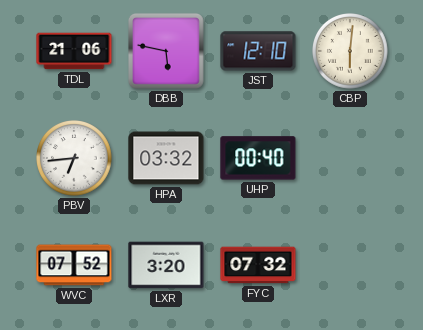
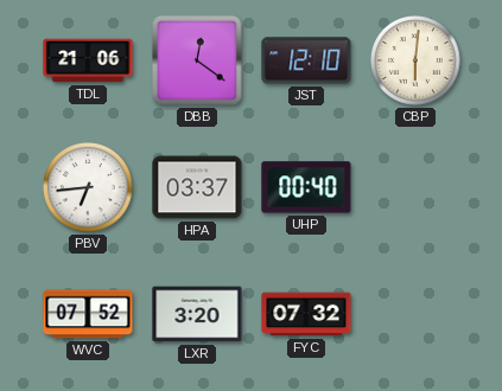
DBB: 5:47 -> 12:21
HPA: 03:32 -> 03:37
